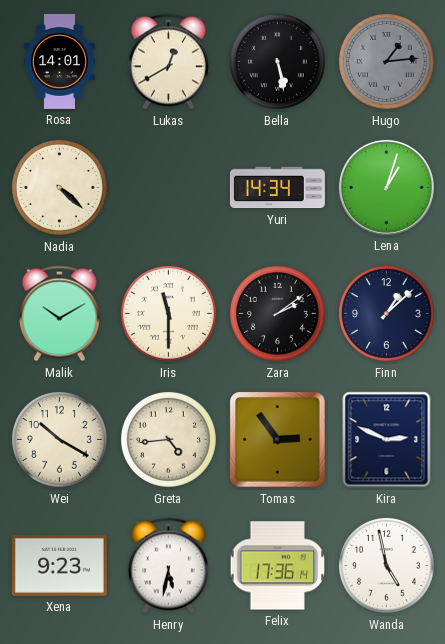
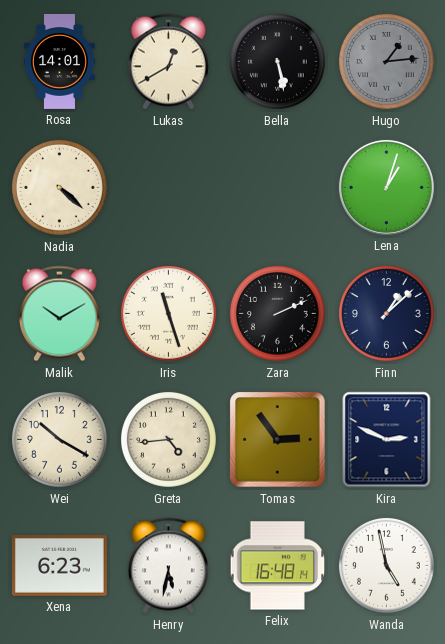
Yuri: 14:34 -> none
Iris: 11:30 -> 11:27
Zara: 2:09 -> 2:11
Xena: 9:23 -> 6:23
Felix: 17:36 -> 16:48
